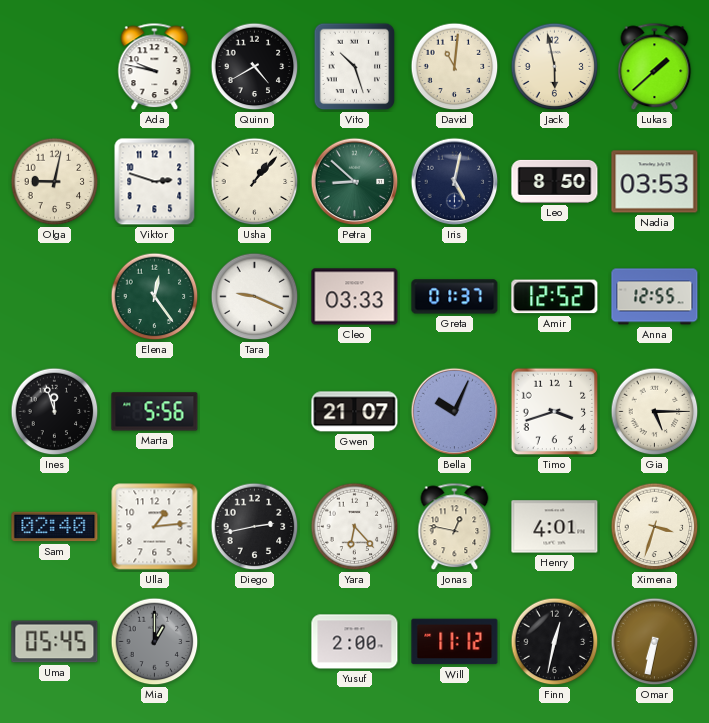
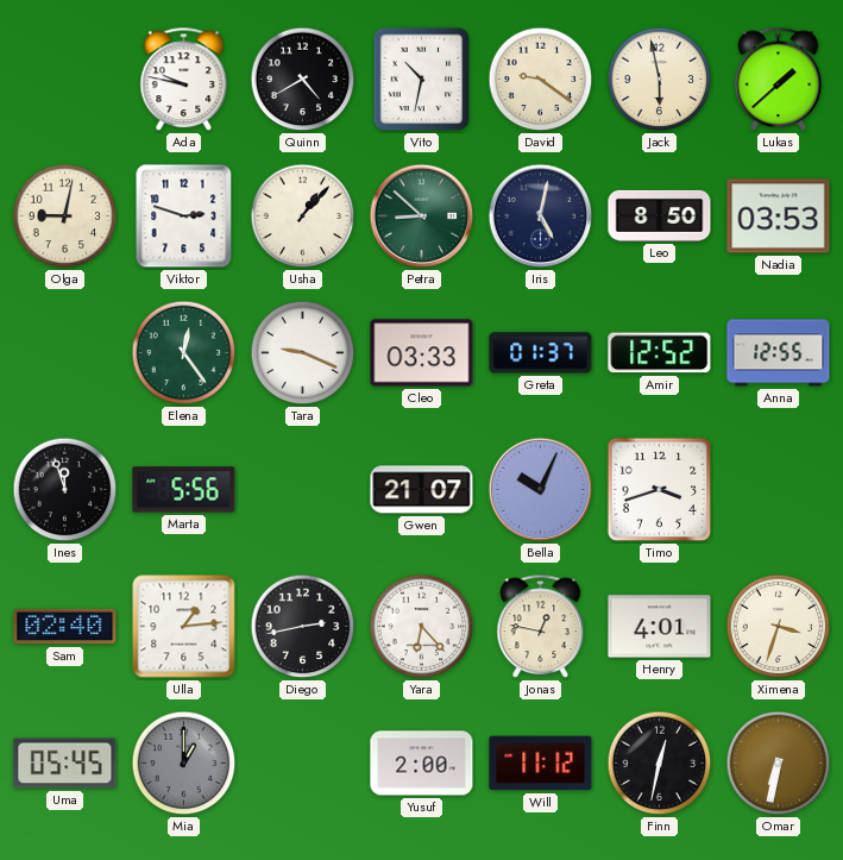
Vito: 10:27 -> 10:32
David: 11:01 -> 9:21
Gia: 5:15 -> none
